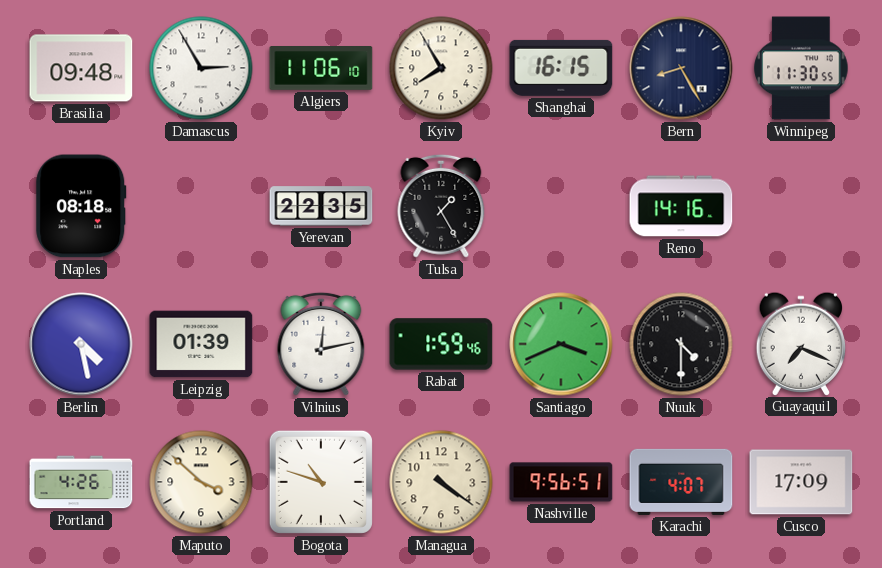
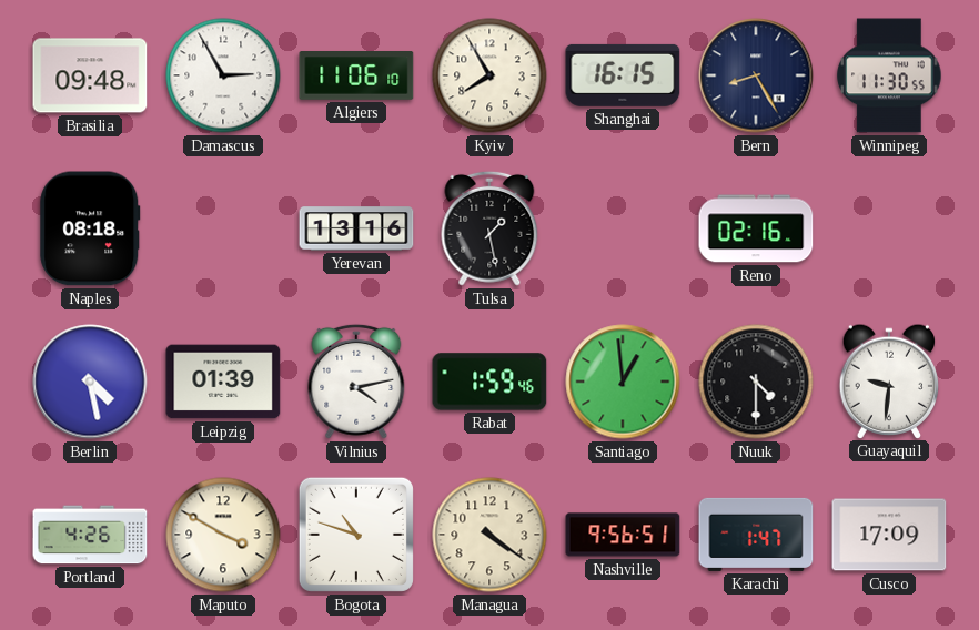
Yerevan: 22:35 -> 13:16
Tulsa: 1:25 -> 1:28
Reno: 14:16 -> 02:16
Vilnius: 12:13 -> 4:13
Santiago: 3:41 -> 12:59
Guayaquil: 7:19 -> 9:31
Maputo: 3:52 -> 3:50
Karachi: 4:07 -> 1:47
